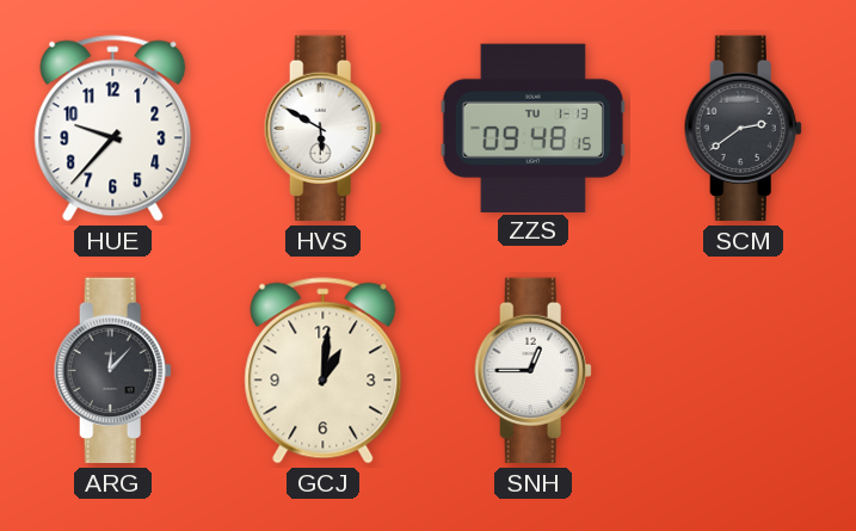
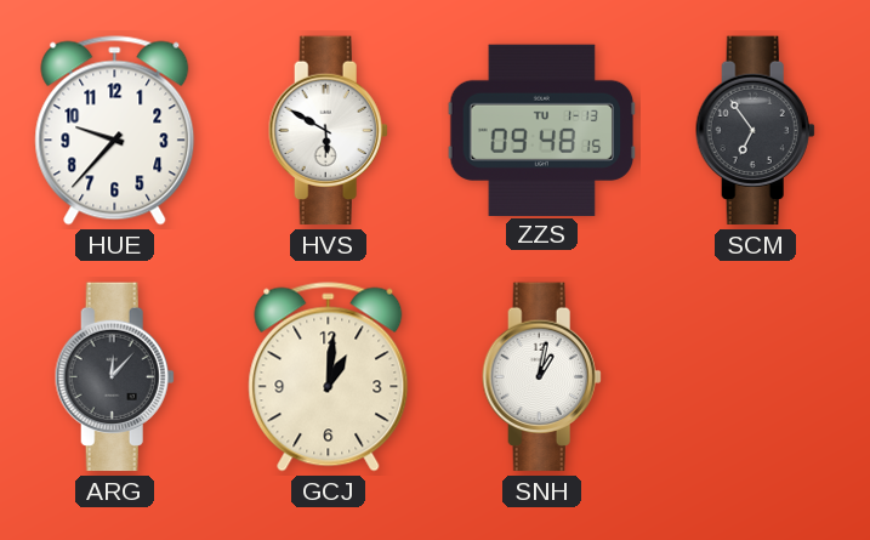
SCM: 2:39 -> 6:54
SNH: 12:45 -> 1:02
